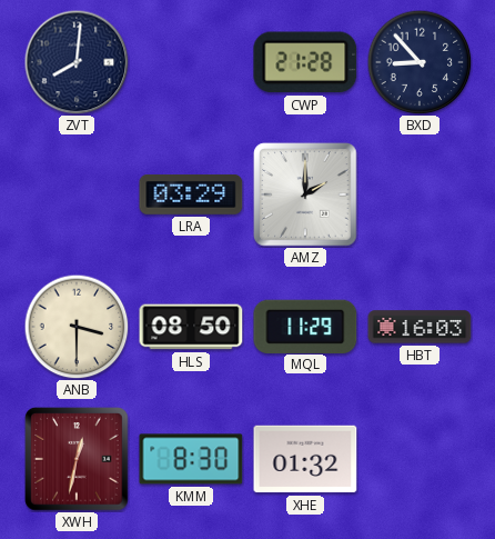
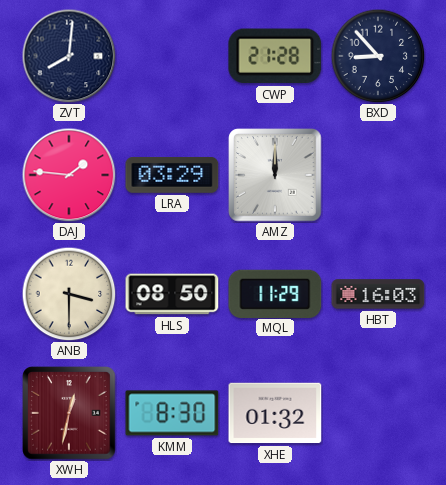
DAJ: none -> 1:46
AMZ: 2:00 -> 12:00
